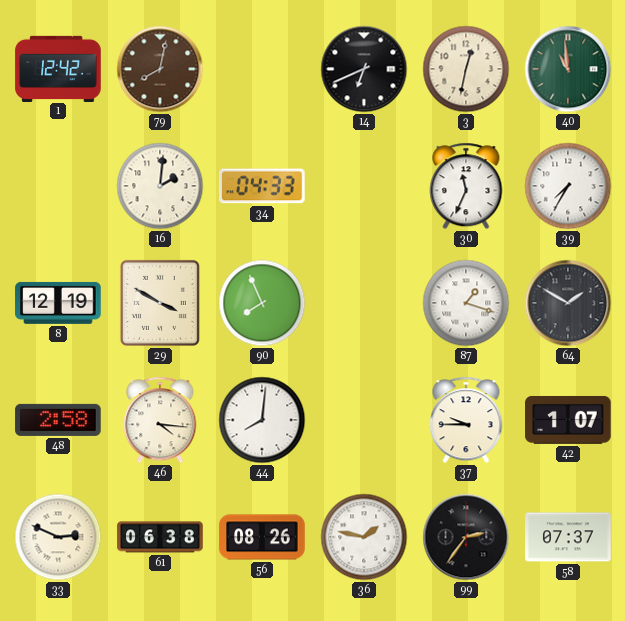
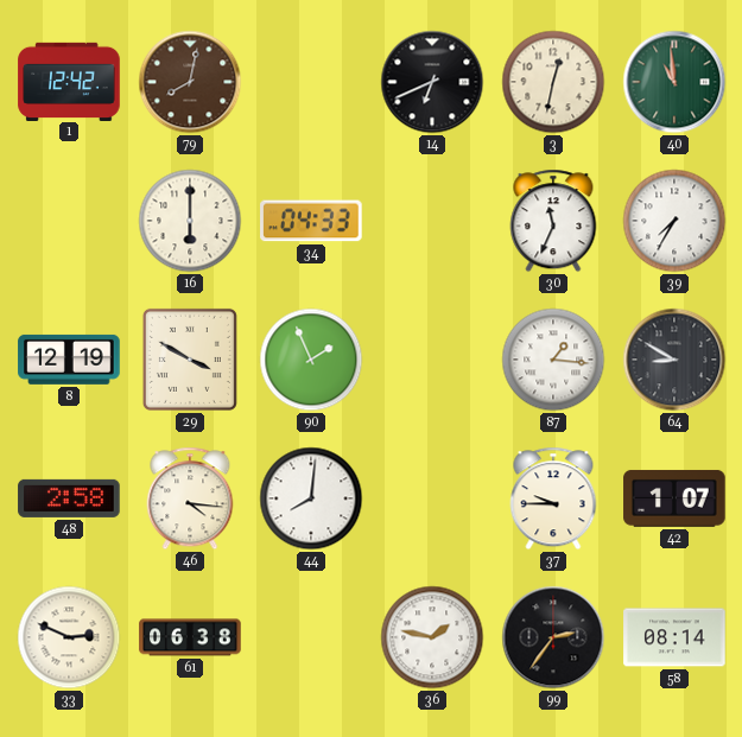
16: 2:01 -> 6:00
90: 7:56 -> 1:56
87: 1:18 -> 1:16
64: 1:50 -> 8:50
56: 08:26 -> none
58: 07:37 -> 08:14
